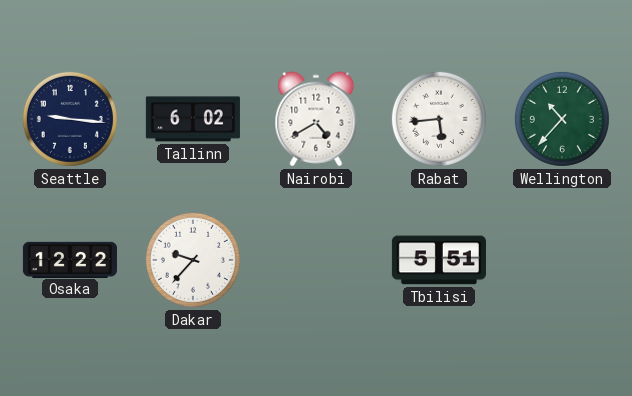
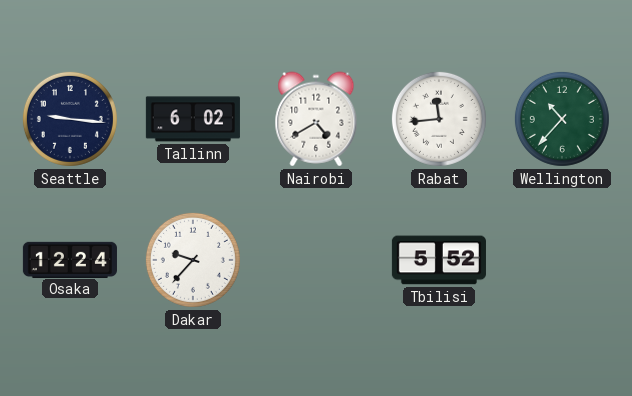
Rabat: 5:44 -> 11:44
Osaka: 12:22 -> 12:24
Tbilisi: 5:51 -> 5:52
